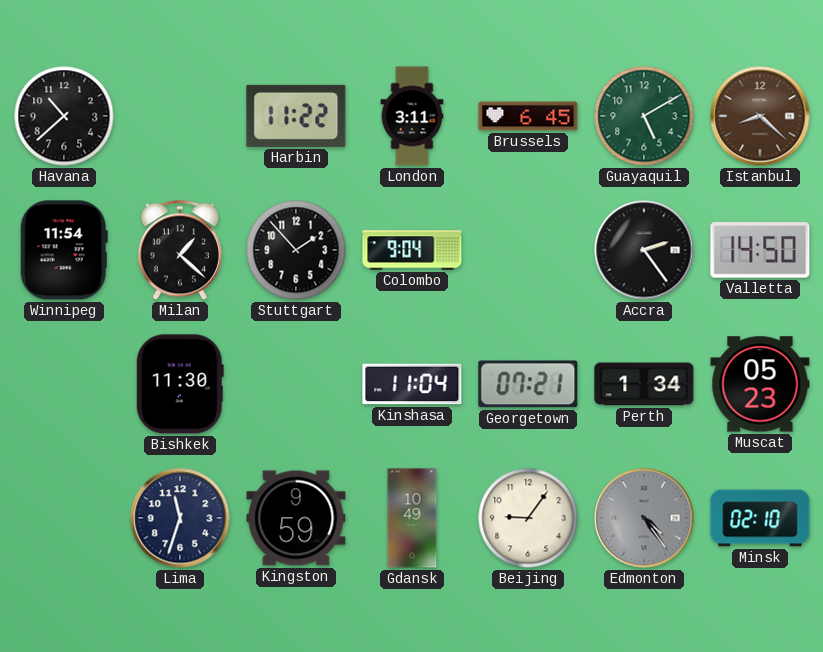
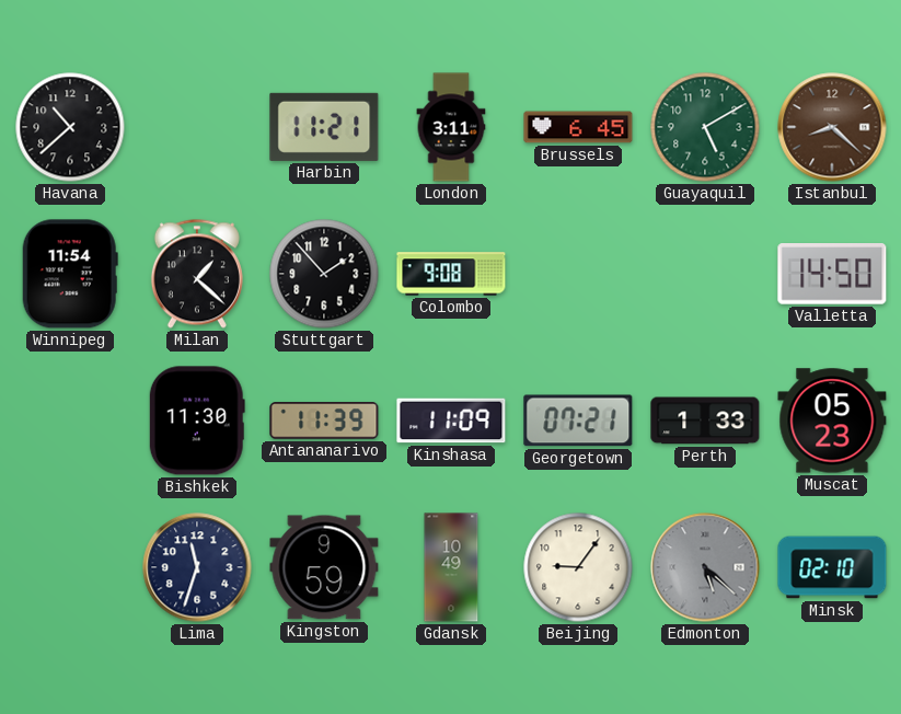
Harbin: 11:22 -> 11:21
Colombo: 9:04 -> 9:08
Accra: 2:24 -> none
Antananarivo: none -> 11:39
Kinshasa: 11:04 -> 11:09
Perth: 1:34 -> 1:33
Edmonton: 4:24 -> 5:22
